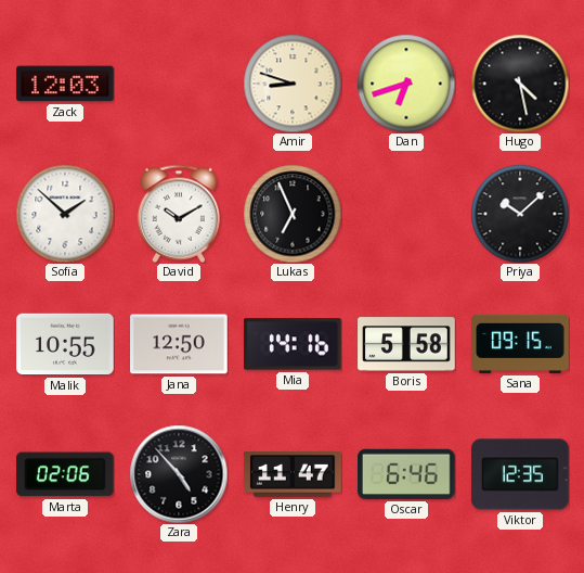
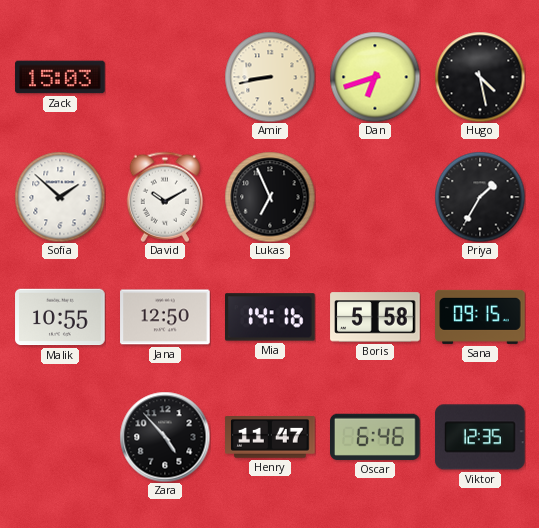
Zack: 12:03 -> 15:03
Amir: 8:48 -> 8:43
Priya: 10:08 -> 1:35
Marta: 02:06 -> none
